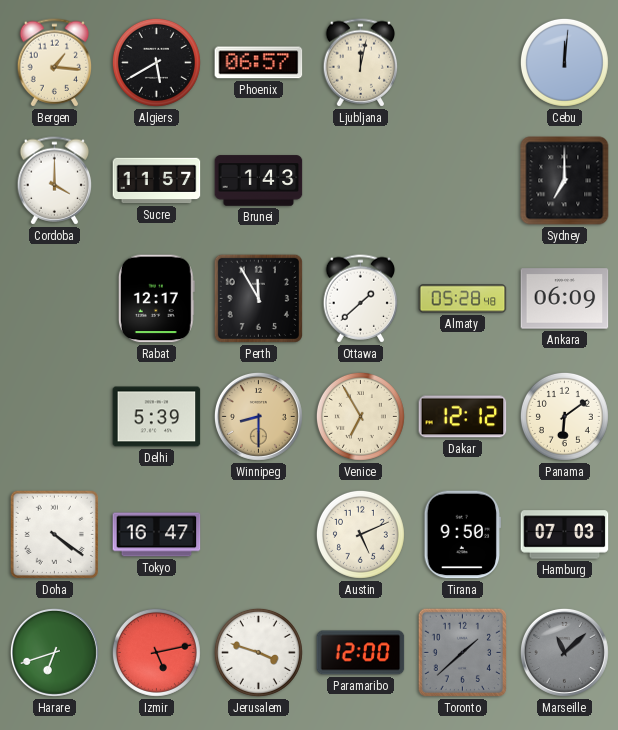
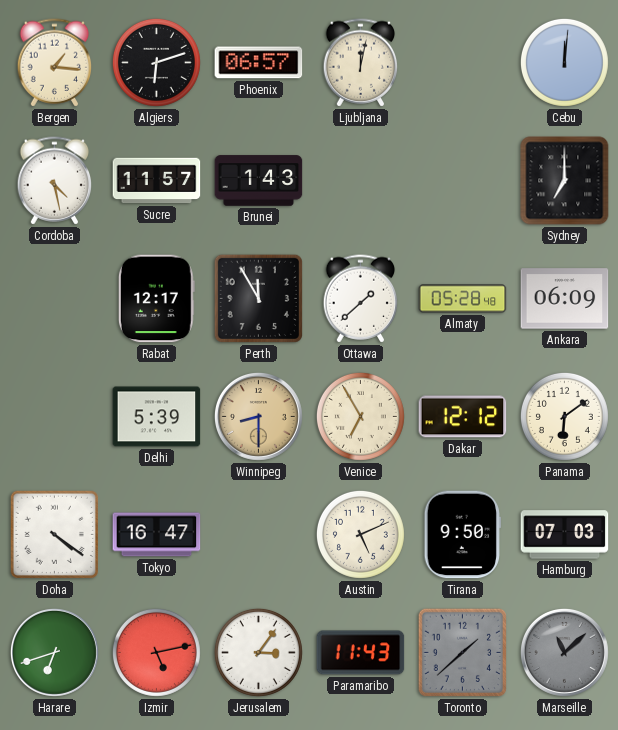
Algiers: 5:40 -> 6:12
Cordoba: 4:00 -> 4:28
Jerusalem: 3:48 -> 3:06
Paramaribo: 12:00 -> 11:43
